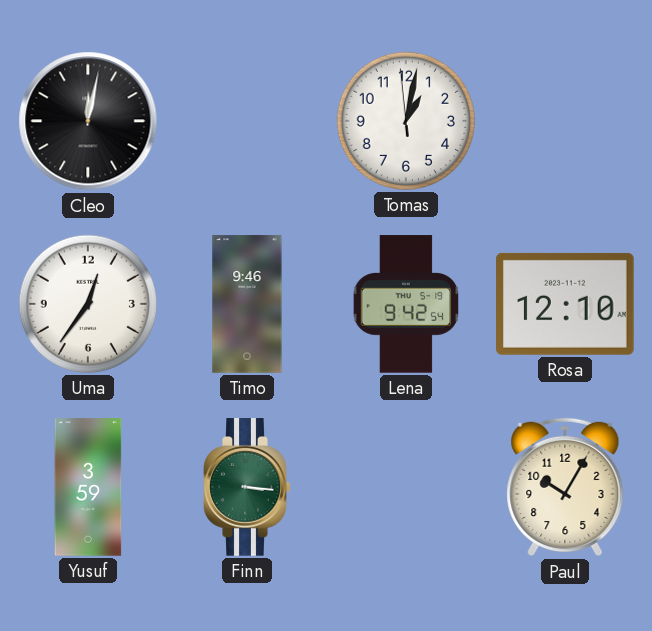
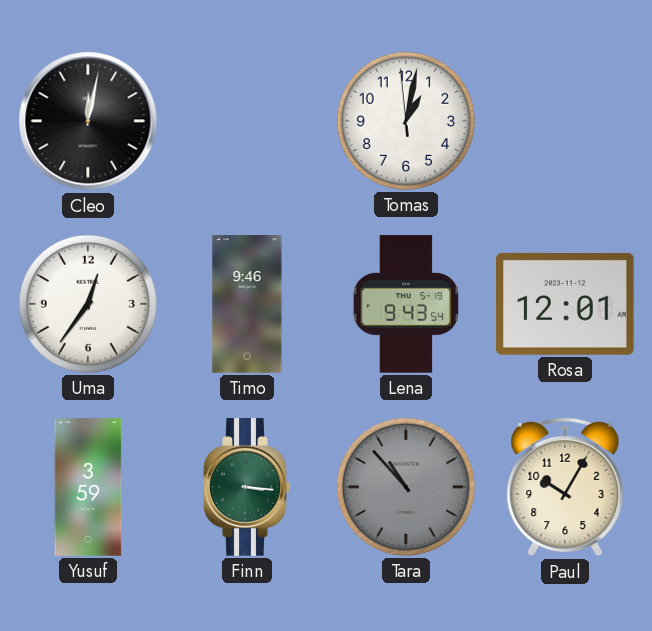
Lena: 9:42 -> 9:43
Rosa: 12:10 -> 12:01
Tara: none -> 10:53
